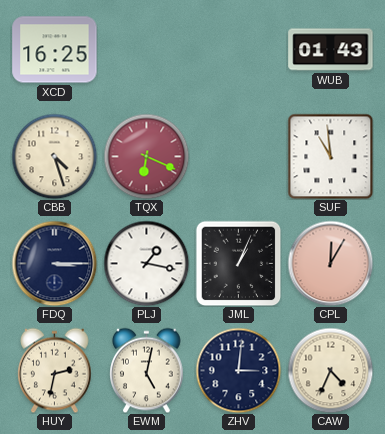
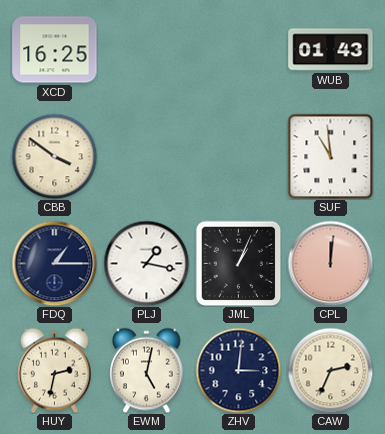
CBB: 4:27 -> 3:51
TQX: 6:19 -> none
FDQ: 3:15 -> 1:15
CPL: 12:05 -> 12:01
CAW: 4:34 -> 2:34
